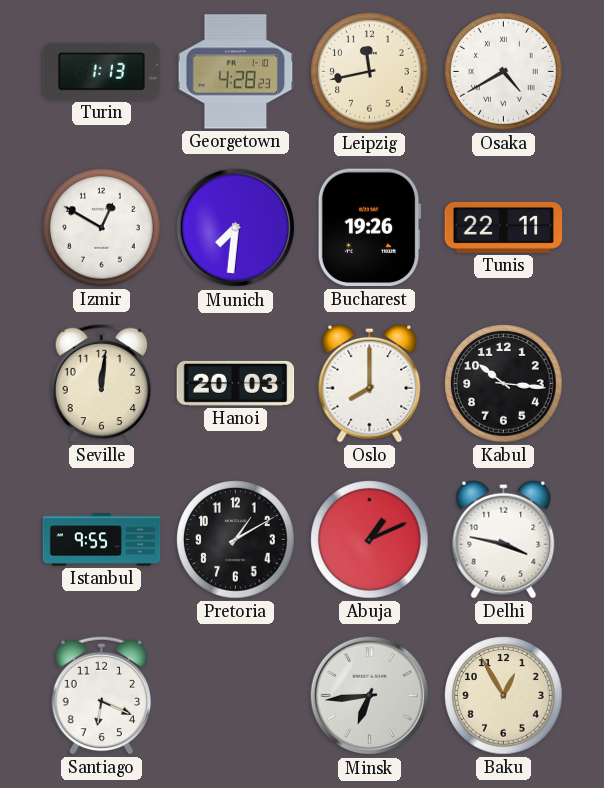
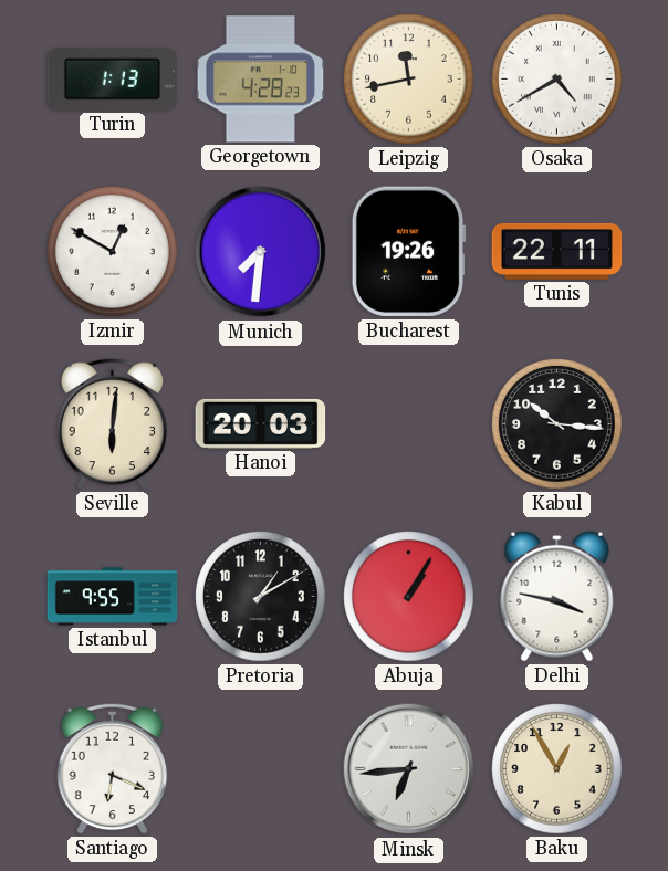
Seville: 12:01 -> 6:01
Oslo: 8:00 -> none
Abuja: 1:11 -> 1:05
